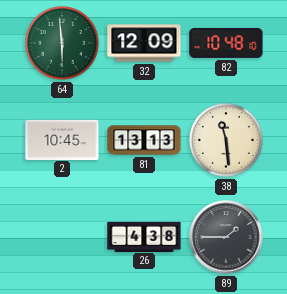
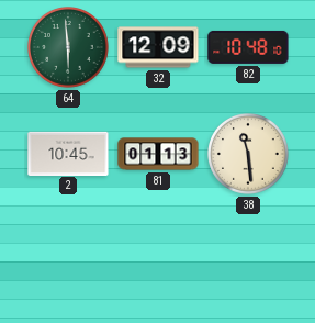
81: 13:13 -> 01:13
26: 4:38 -> none
89: 1:45 -> none
